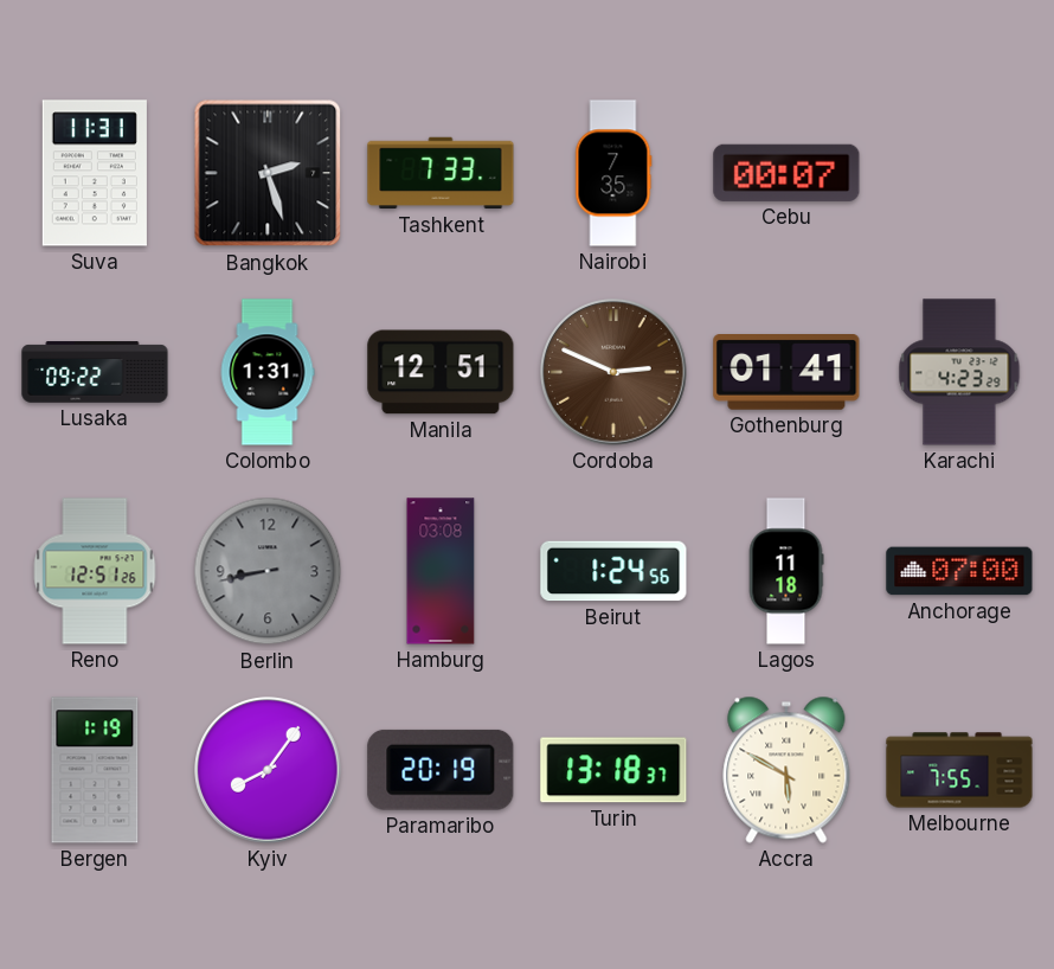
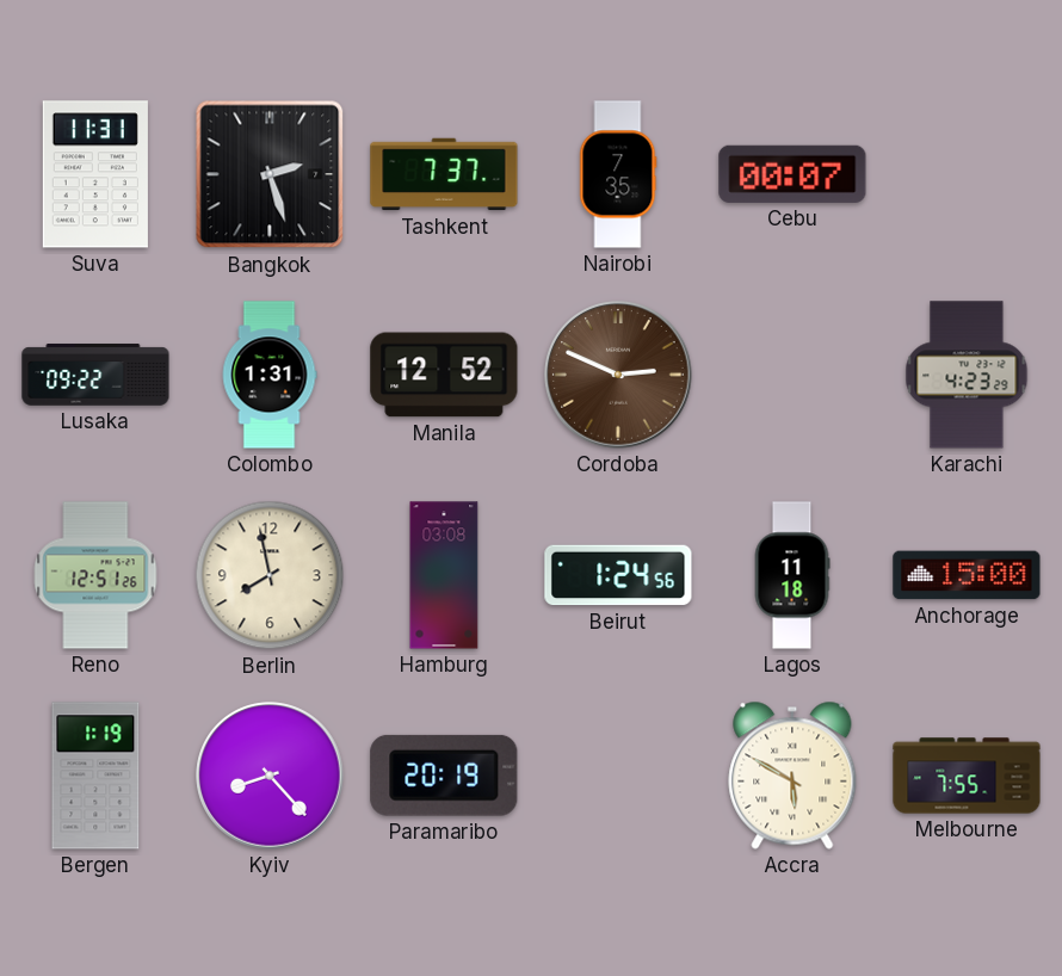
Tashkent: 7:33 -> 7:37
Manila: 12:51 -> 12:52
Gothenburg: 01:41 -> none
Berlin: 8:43 -> 7:58
Berlin dial: grey -> cream
Anchorage: 07:00 -> 15:00
Kyiv: 8:06 -> 8:23
Turin: 13:18 -> none
